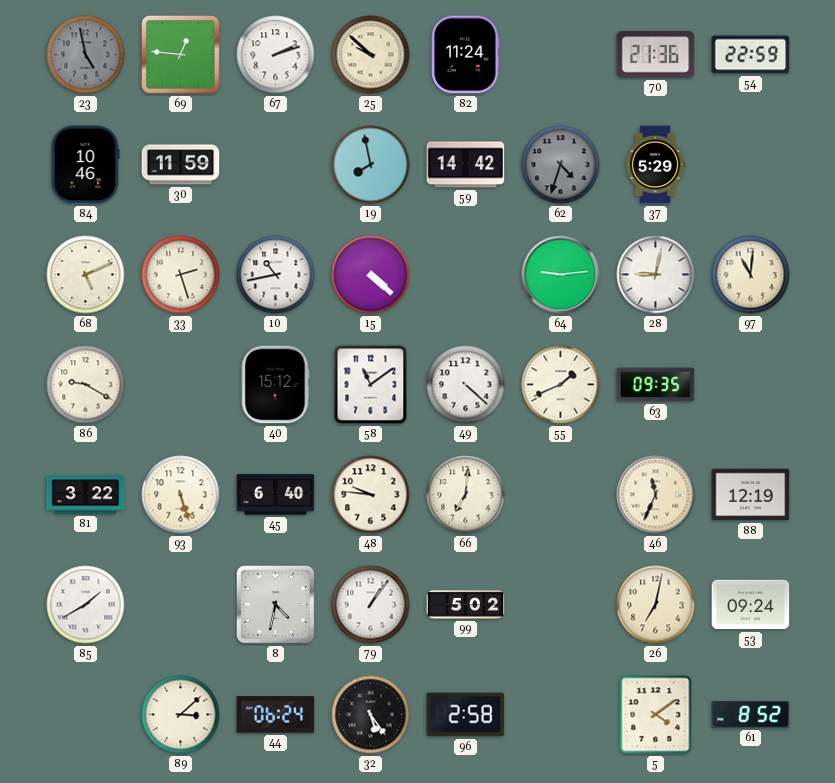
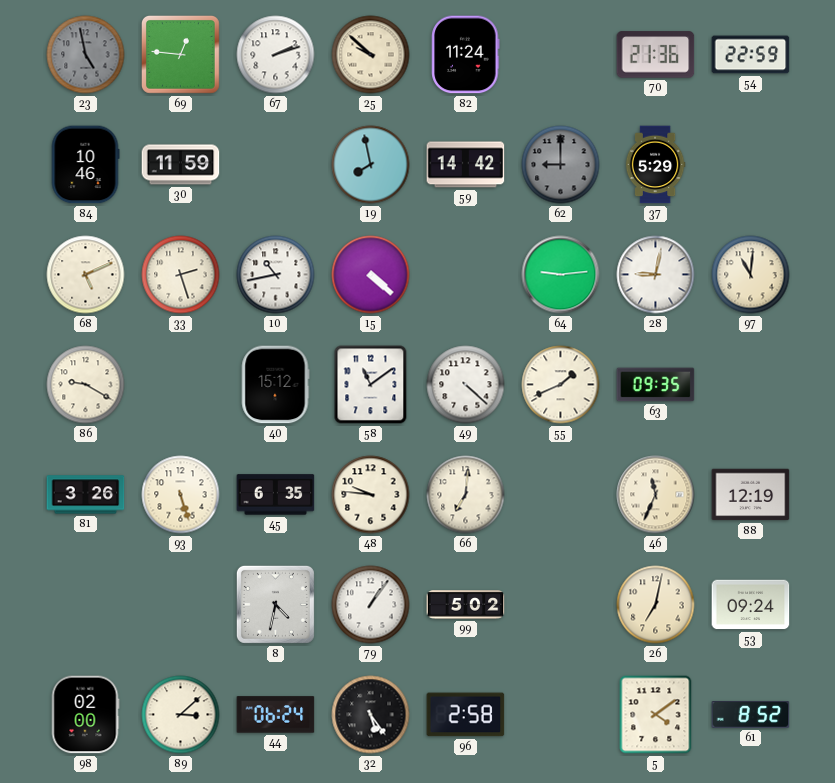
62: 4:33 -> 9:00
81: 3:22 -> 3:26
45: 6:40 -> 6:35
85: 1:40 -> none
98: none -> 02:00
